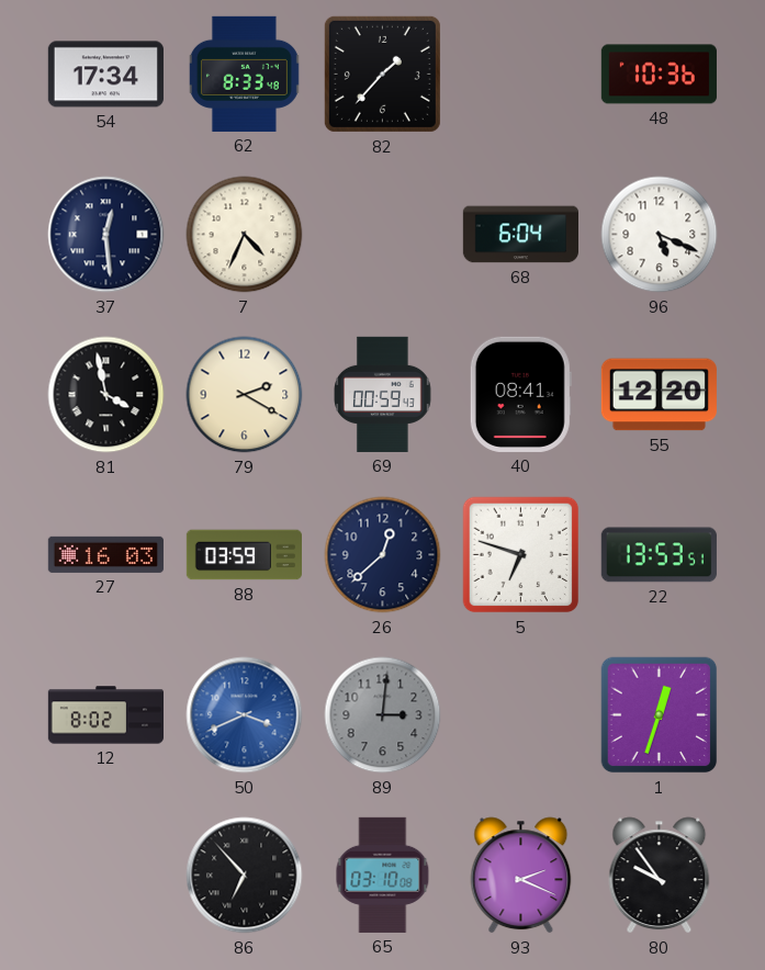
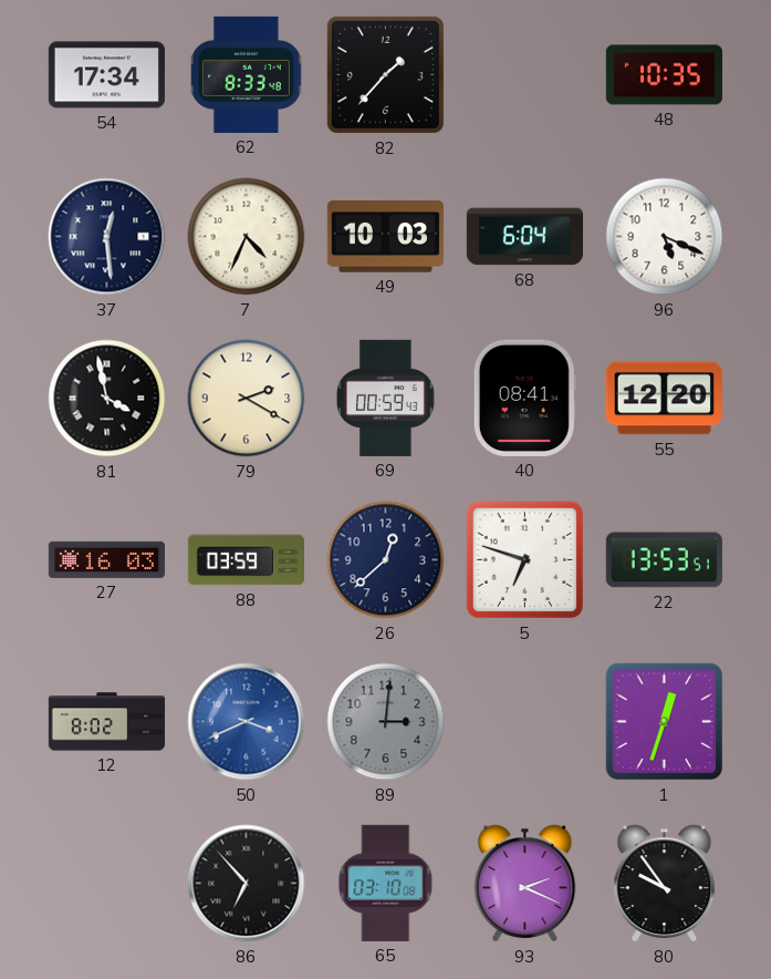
48: 10:36 -> 10:35
49: none -> 10:03
